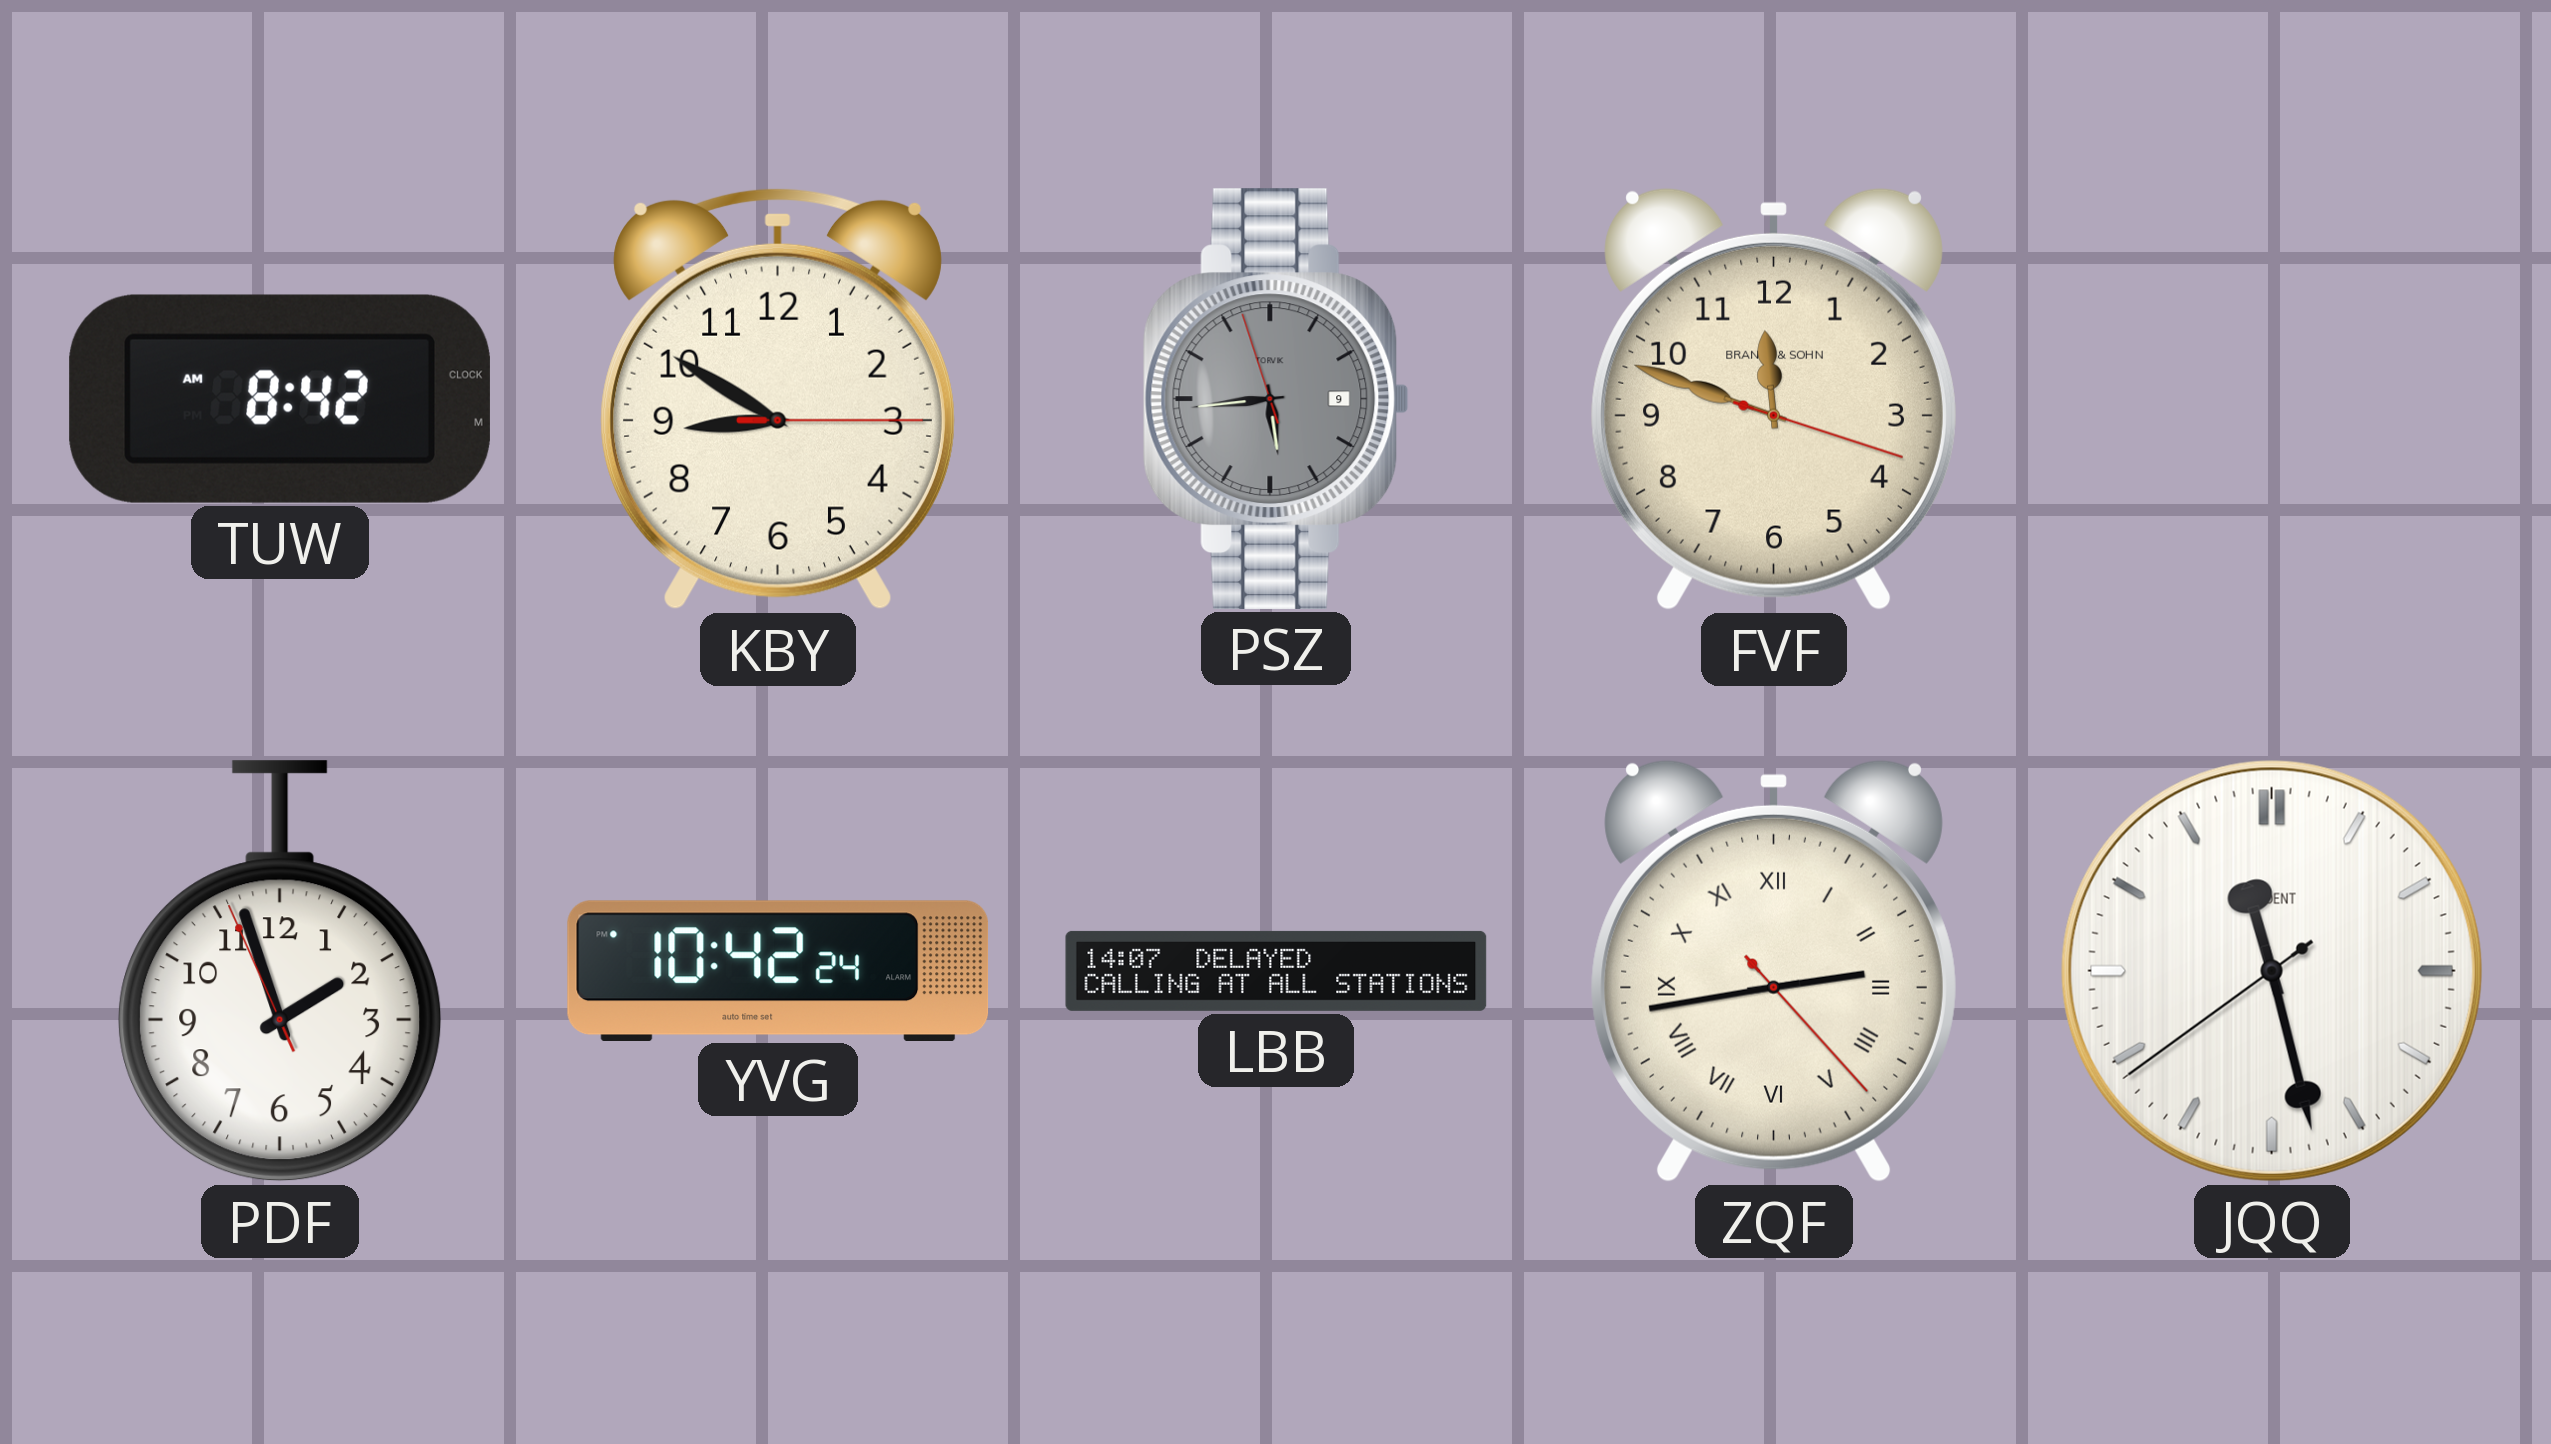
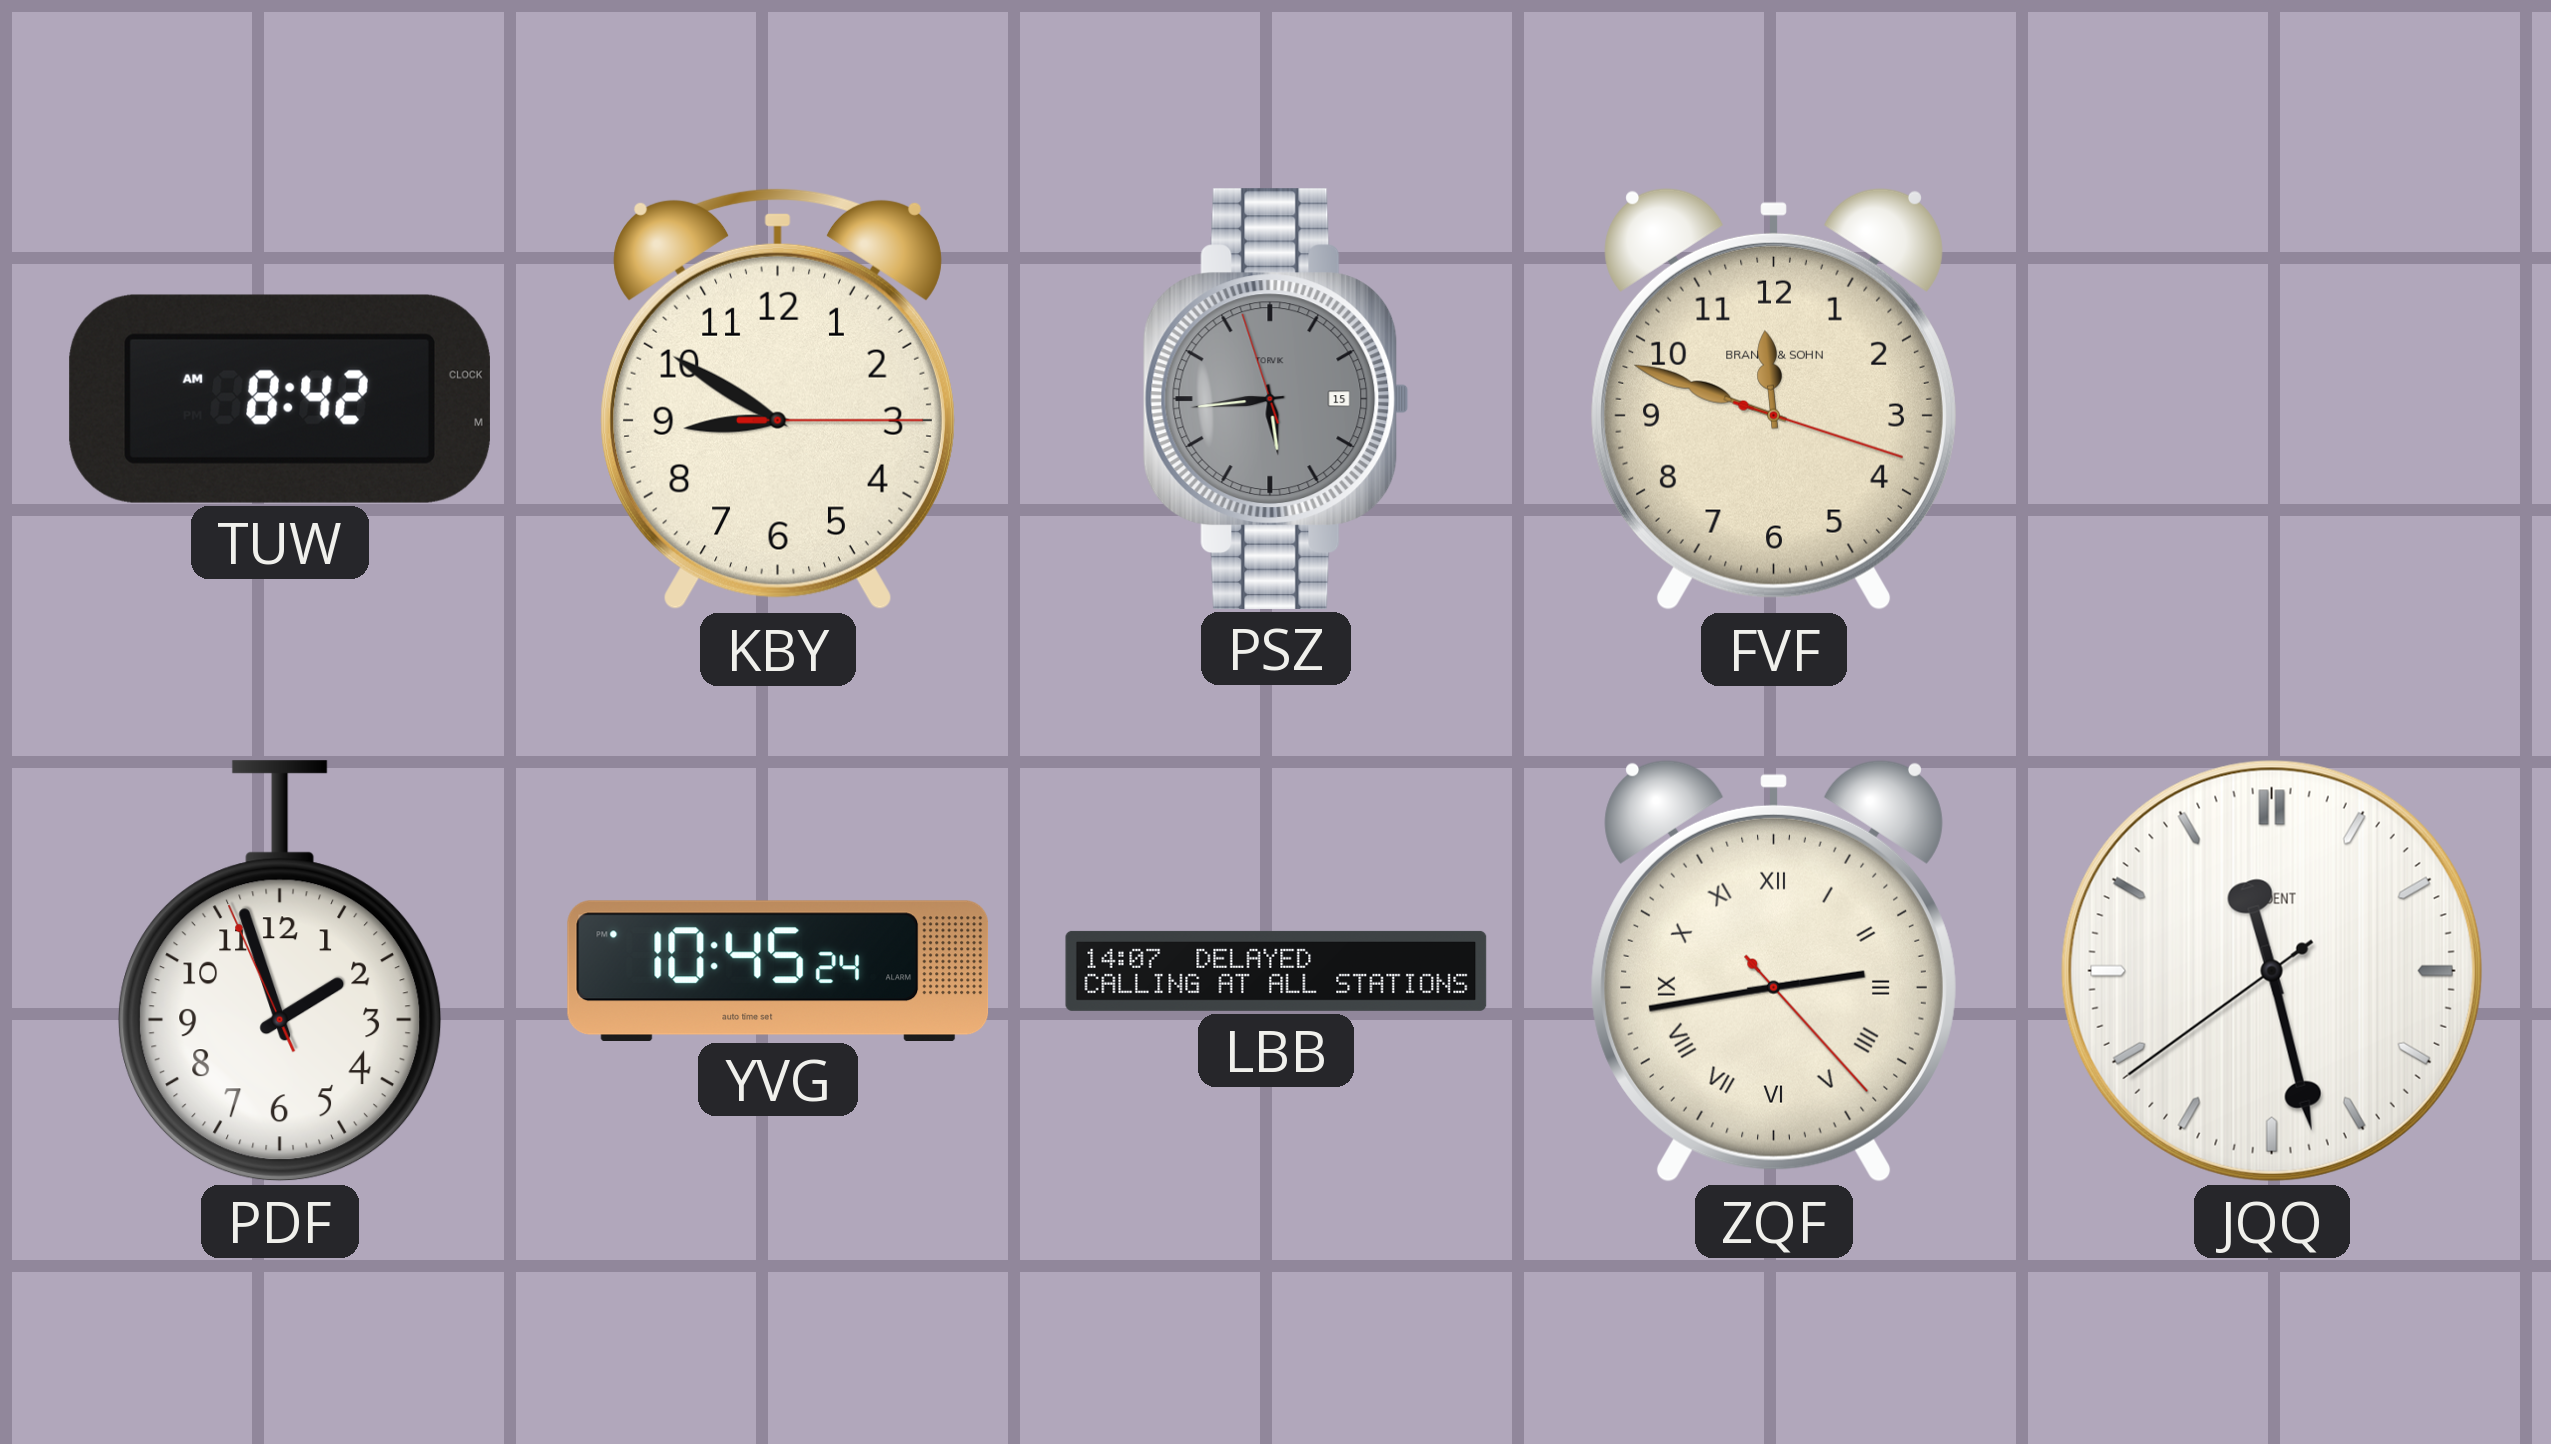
PSZ date: 9 -> 15
YVG: 10:42 -> 10:45
